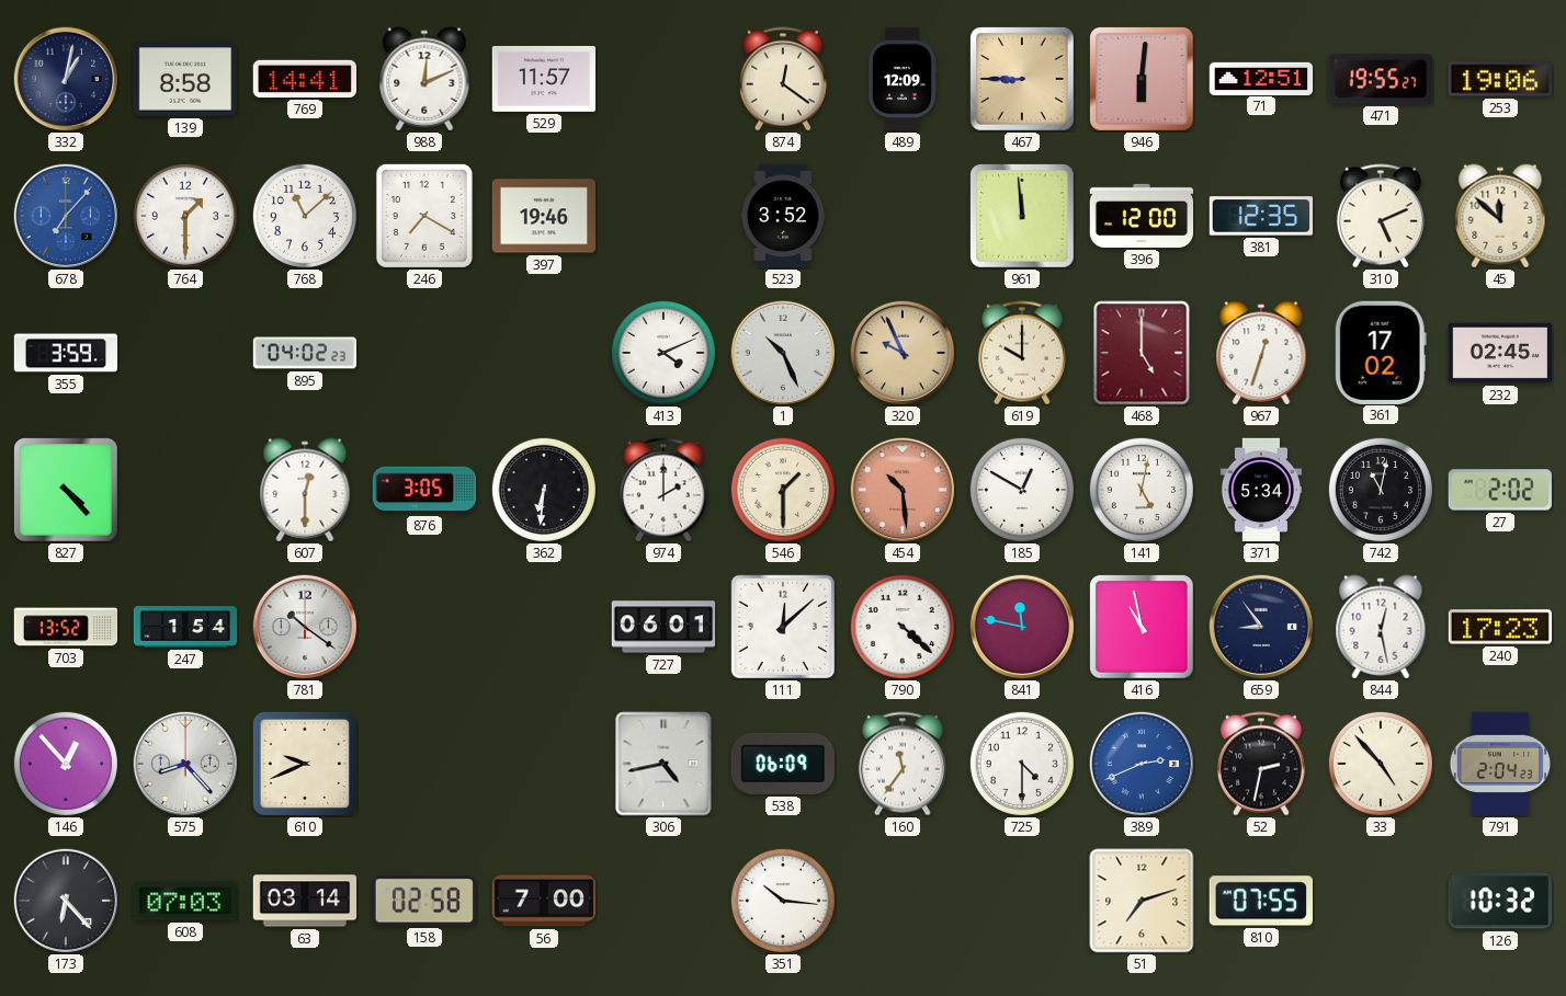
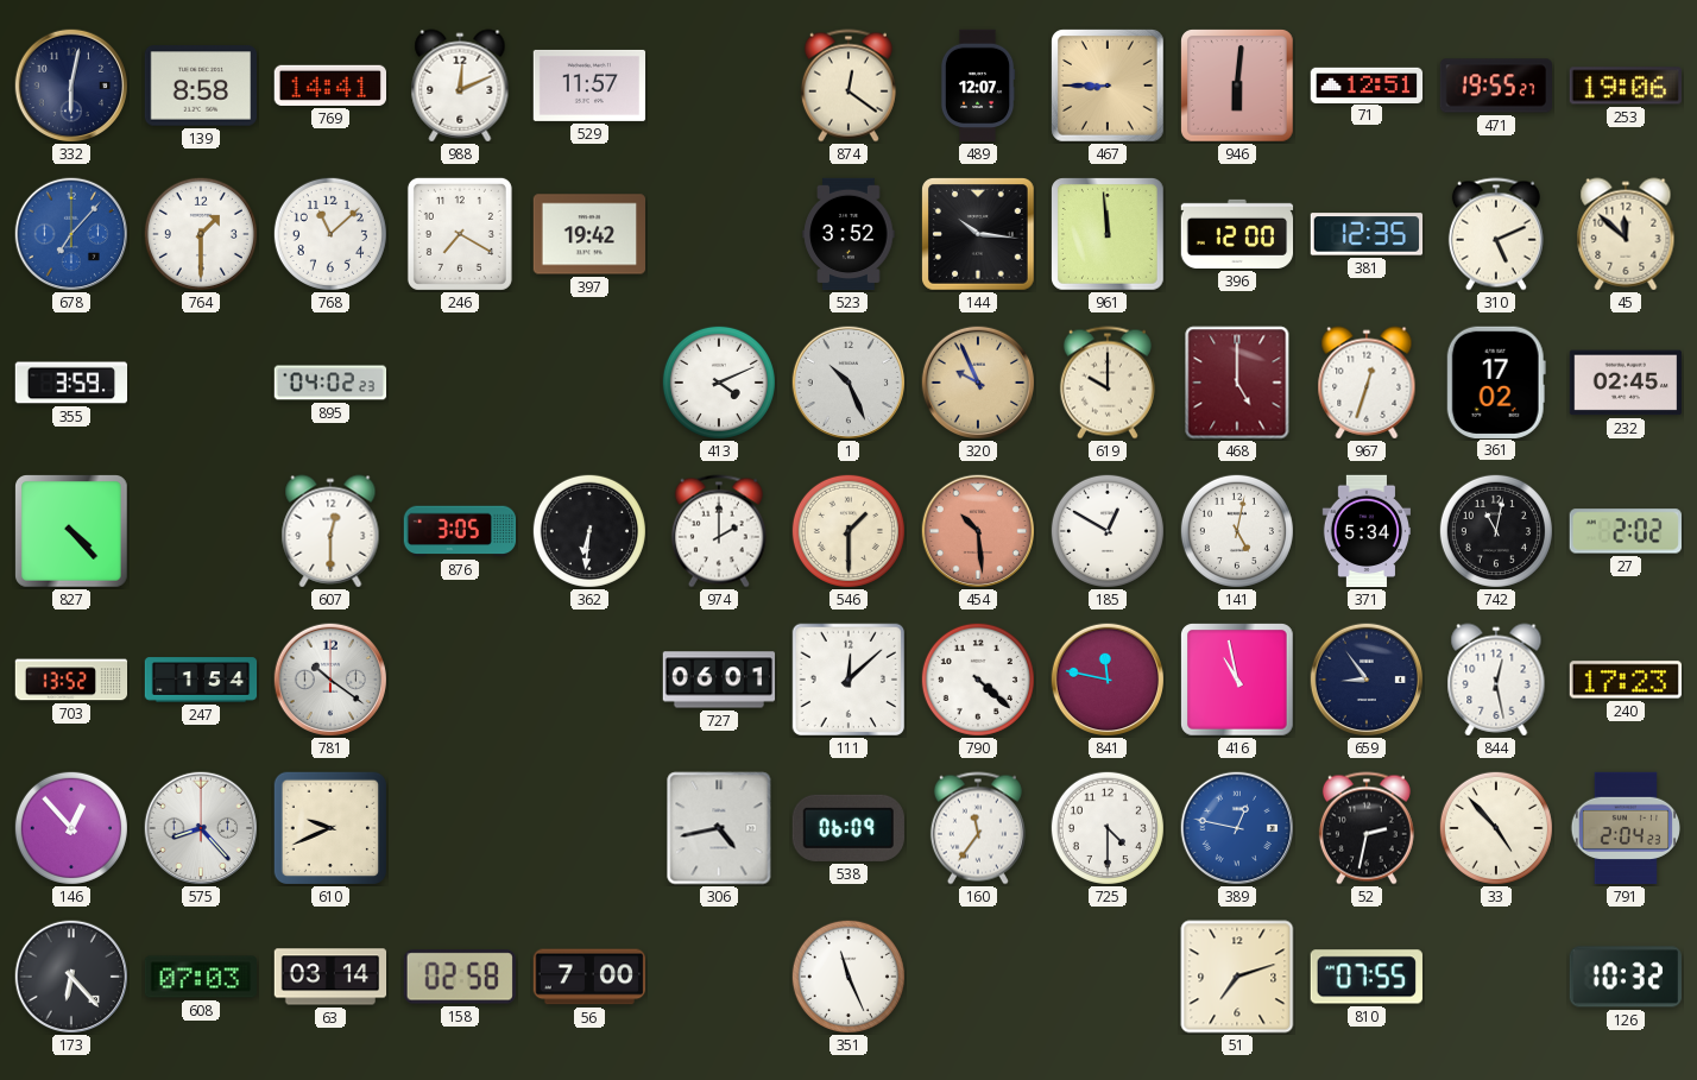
332: 1:02 -> 6:02
489: 12:09 -> 12:07
397: 19:46 -> 19:42
144: none -> 10:16
389: 2:41 -> 12:47
351: 10:16 -> 11:26
